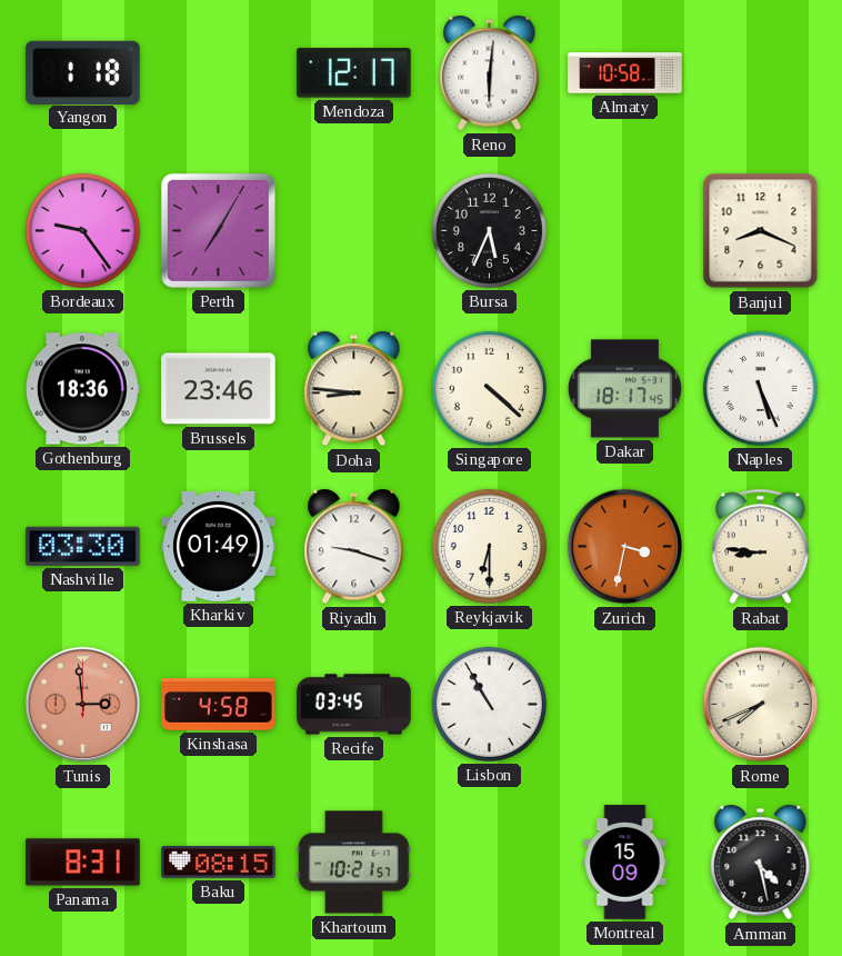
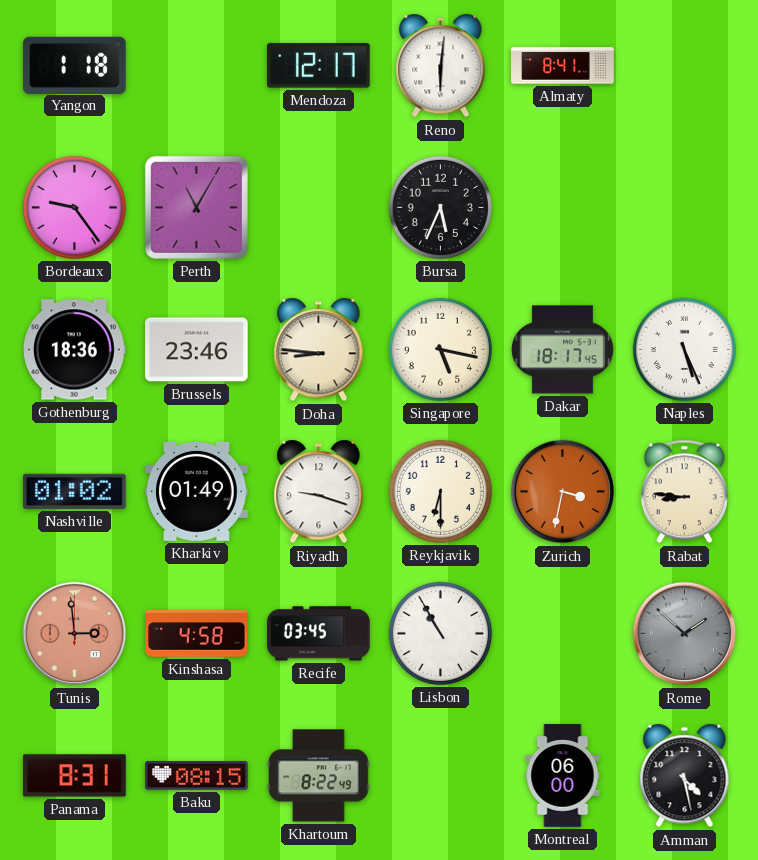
Almaty: 10:58 -> 8:41
Perth: 7:05 -> 11:05
Banjul: 8:19 -> none
Singapore: 4:22 -> 5:17
Nashville: 03:30 -> 01:02
Rome: 7:41 -> 1:52
Rome dial: cream -> grey
Khartoum: 10:21 -> 8:22
Montreal: 15:09 -> 06:00
